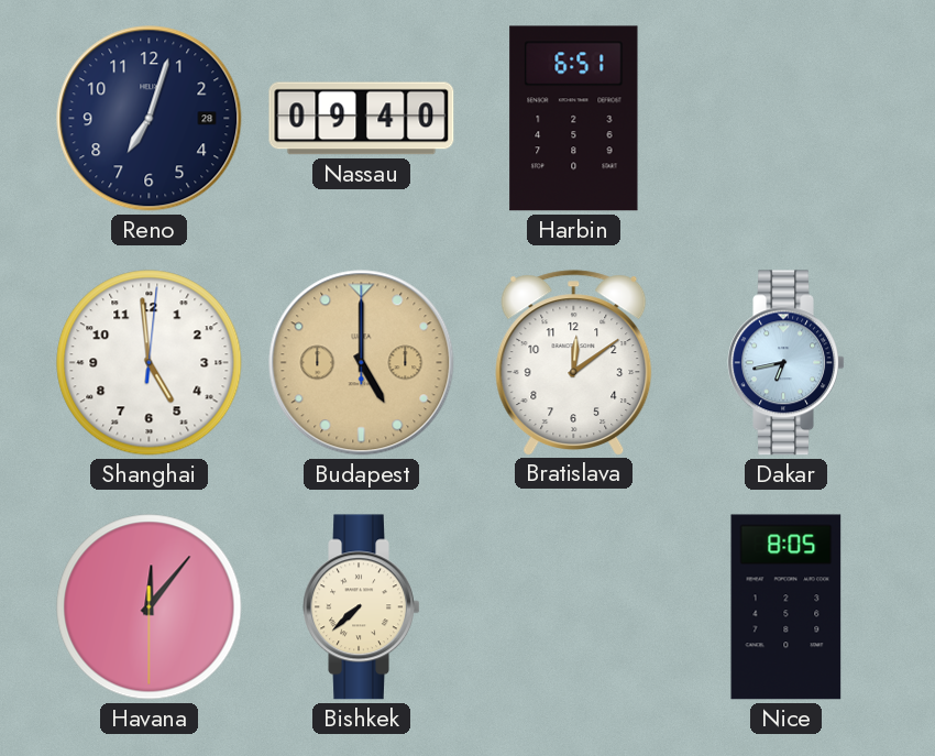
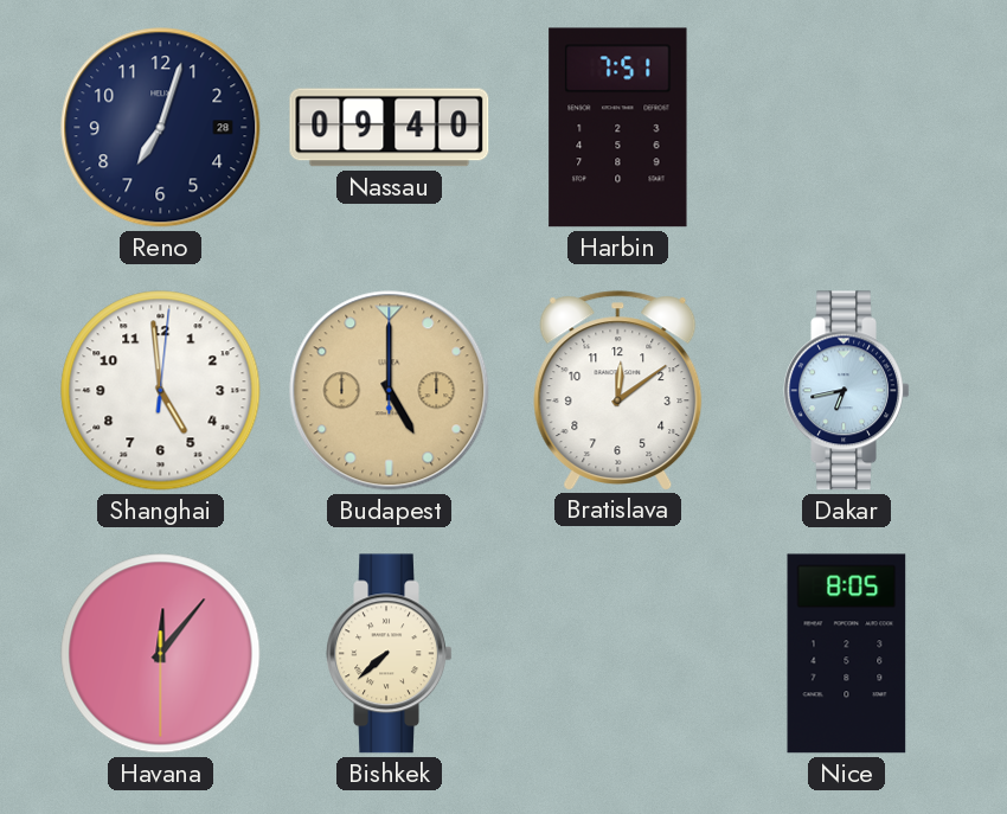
Harbin: 6:51 -> 7:51
